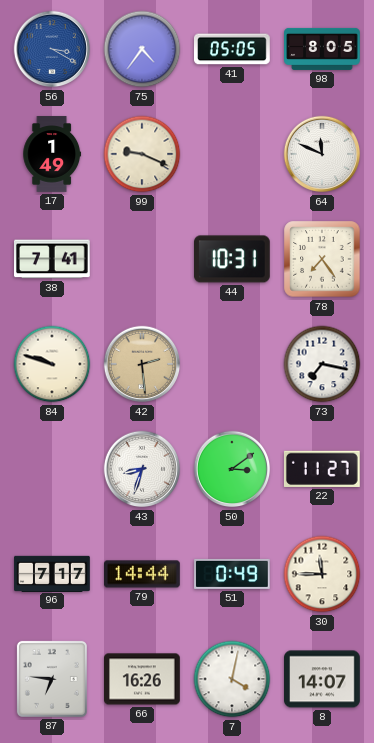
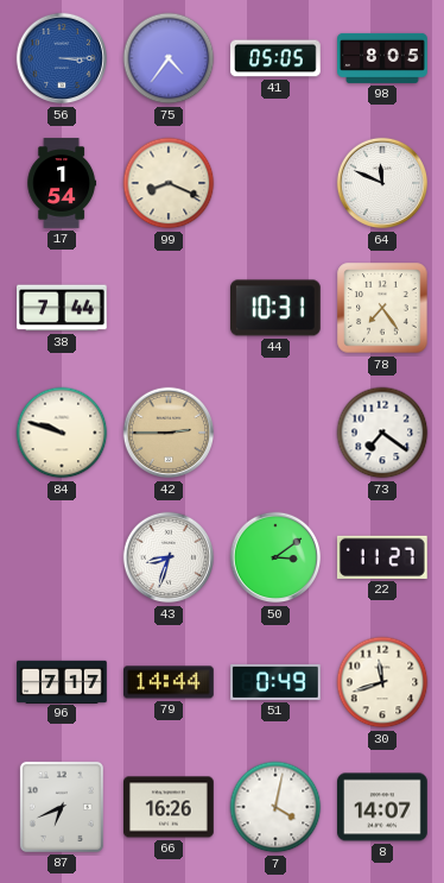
56: 3:20 -> 3:15
17: 1:49 -> 1:54
99: 9:19 -> 8:19
38: 7:41 -> 7:44
42: 2:29 -> 2:45
73: 7:17 -> 7:21
30: 11:45 -> 11:42
87: 6:46 -> 6:41
